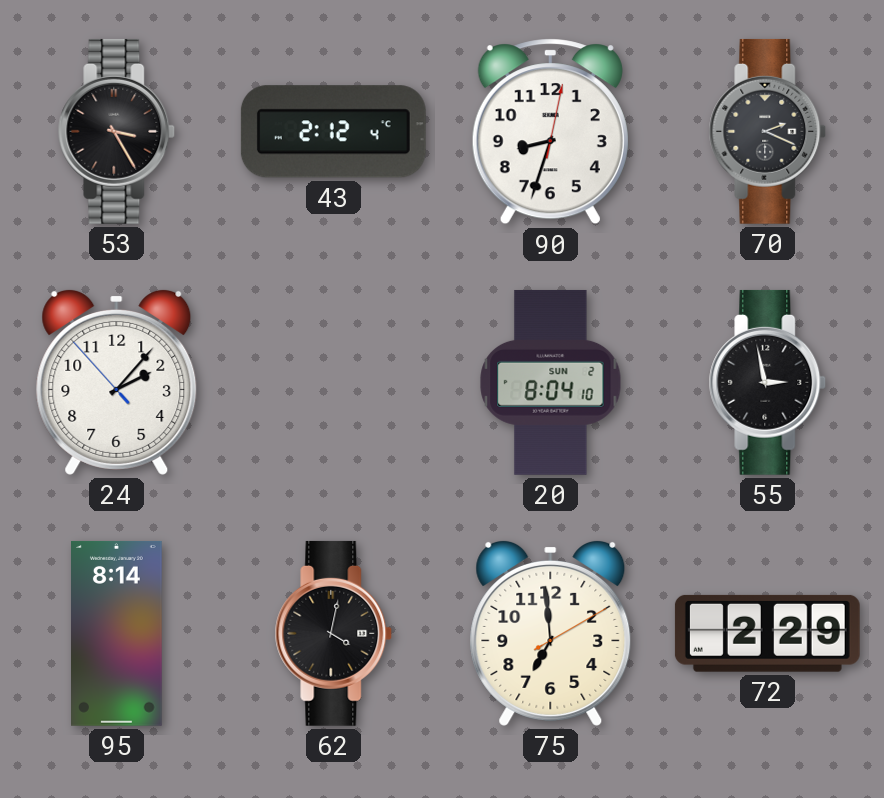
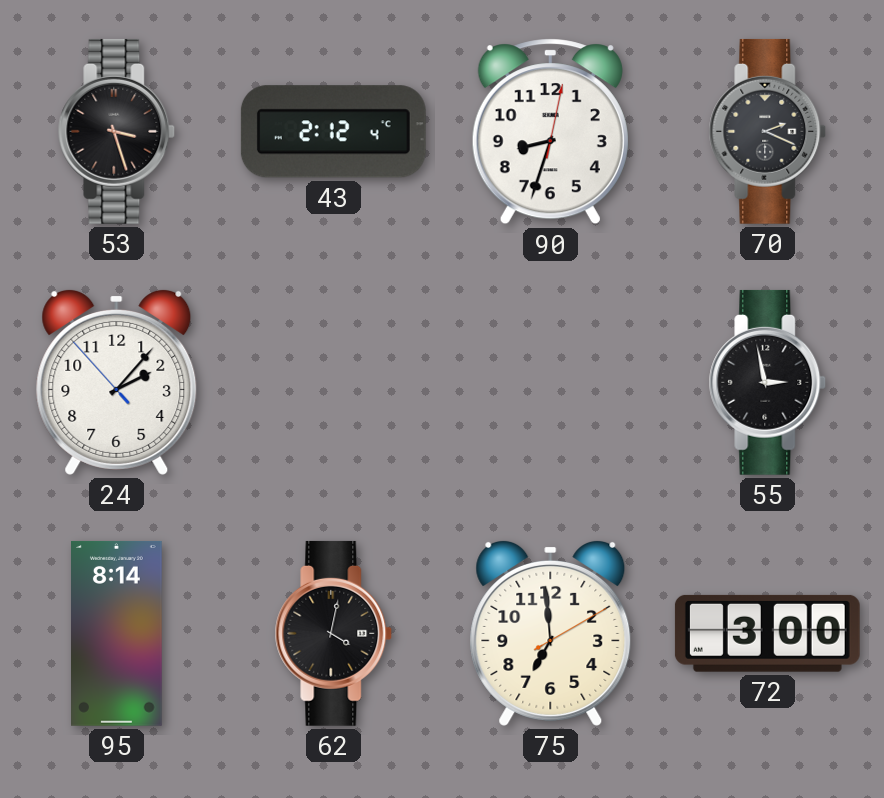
53: 3:25 -> 3:27
20: 8:04 -> none
72: 2:29 -> 3:00
